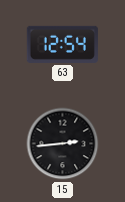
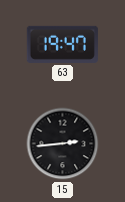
63: 12:54 -> 19:47
